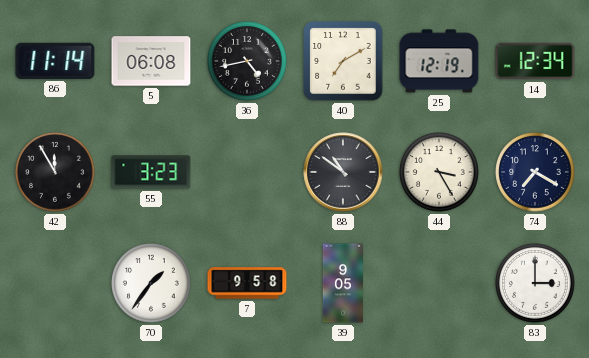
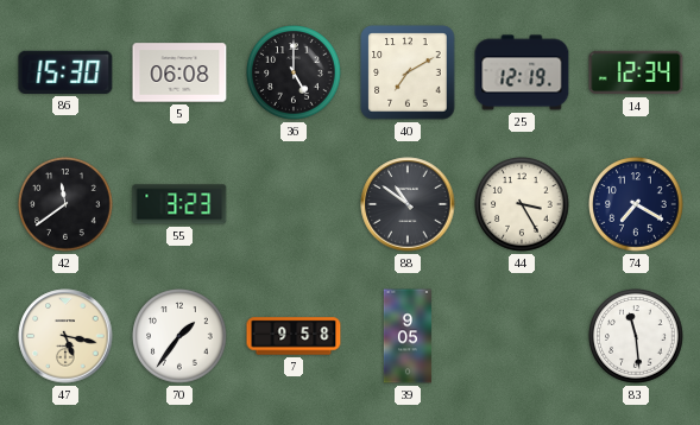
86: 11:14 -> 15:30
36: 4:43 -> 5:00
42: 11:55 -> 11:39
47: none -> 5:17
83: 3:00 -> 11:29
